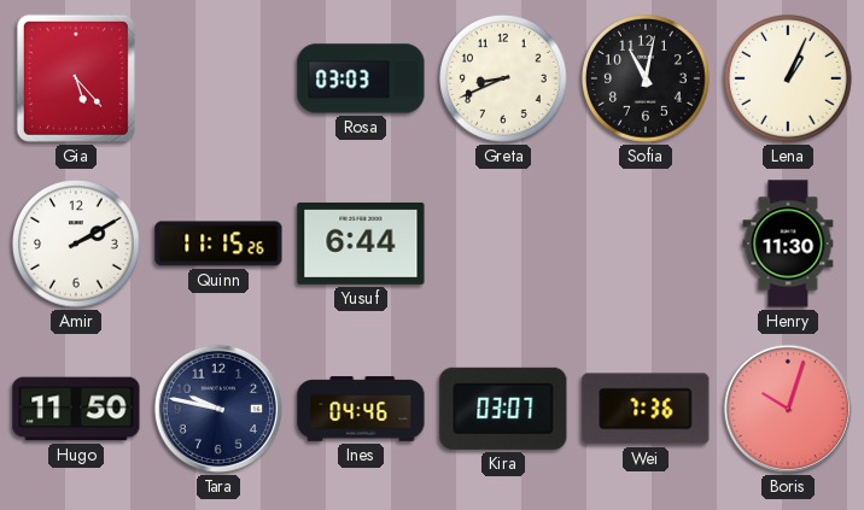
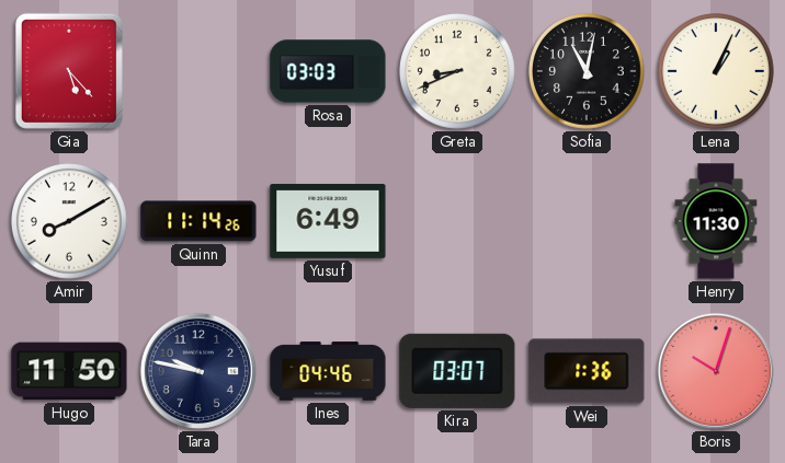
Amir: 2:10 -> 8:10
Quinn: 11:15 -> 11:14
Yusuf: 6:44 -> 6:49
Wei: 7:36 -> 1:36
